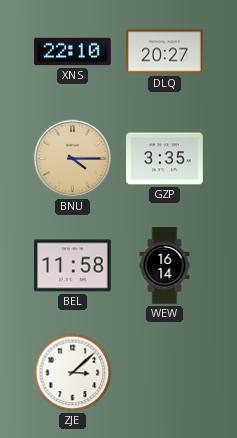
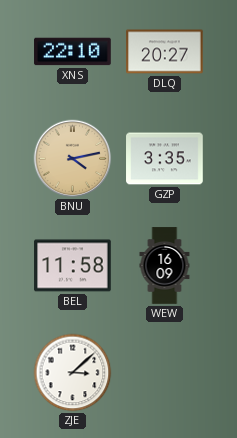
BNU: 4:15 -> 4:13
WEW: 16:14 -> 16:09
